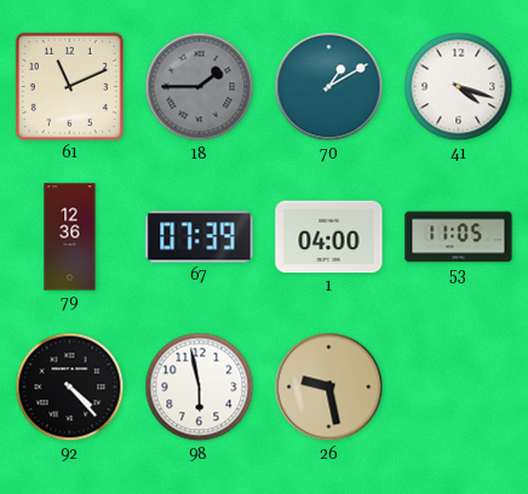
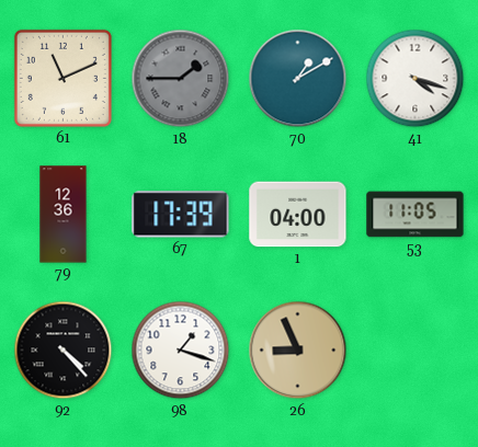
67: 07:39 -> 17:39
98: 5:58 -> 1:18
26: 9:28 -> 8:56
